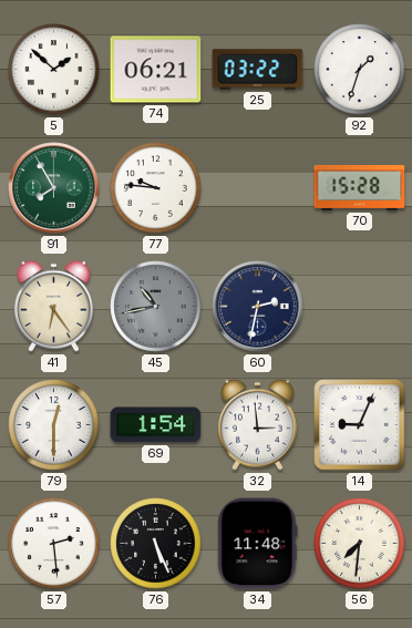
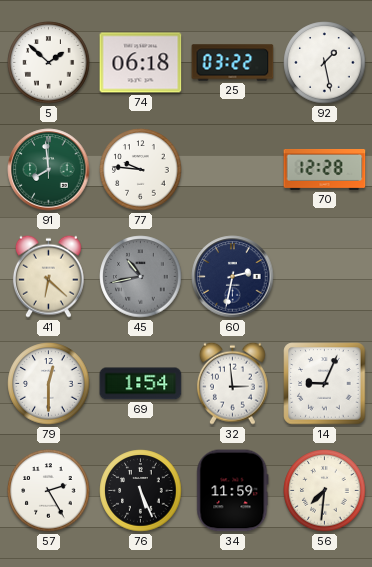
74: 06:21 -> 06:18
92: 1:33 -> 1:28
91: 7:55 -> 7:59
70: 15:28 -> 12:28
41: 6:24 -> 6:22
57: 2:29 -> 2:25
34: 11:48 -> 11:59
